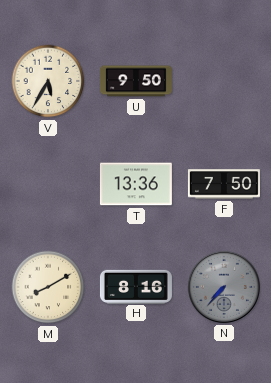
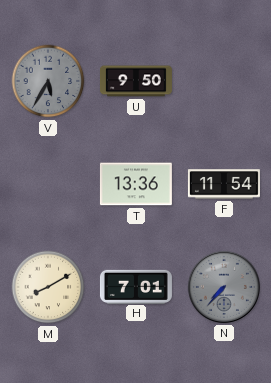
V dial: cream -> grey
F: 7:50 -> 11:54
H: 8:16 -> 7:01
